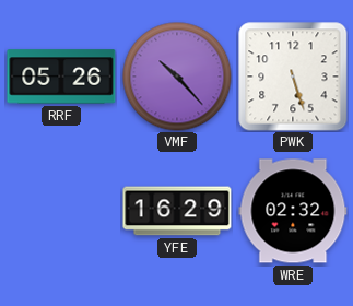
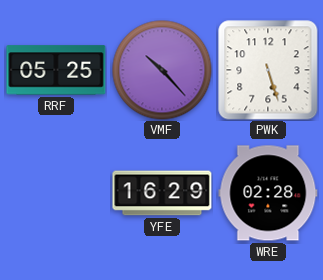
RRF: 05:26 -> 05:25
WRE: 02:32 -> 02:28
